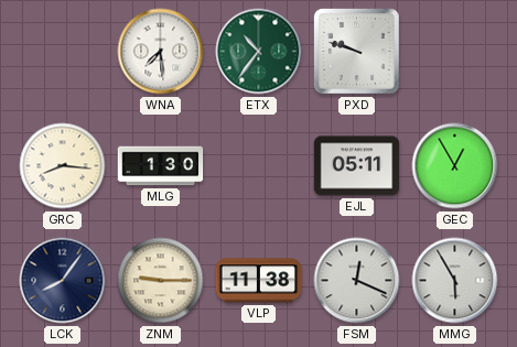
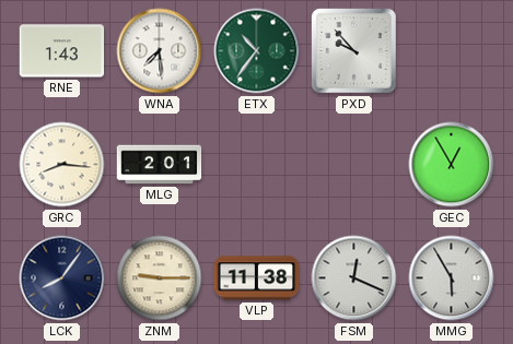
RNE: none -> 1:43
PXD: 9:48 -> 9:53
MLG: 1:30 -> 2:01
EJL: 05:11 -> none
